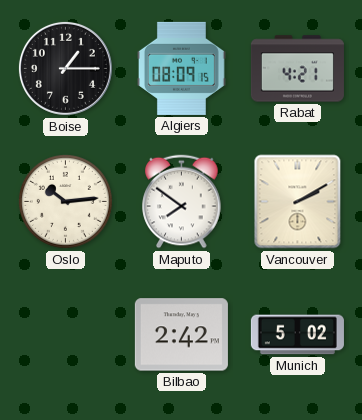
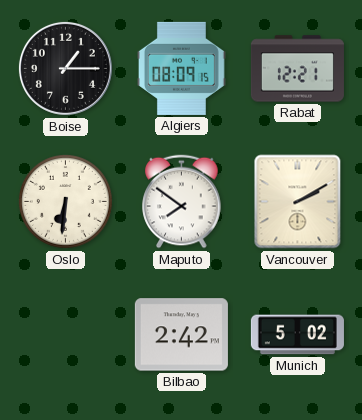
Rabat: 4:21 -> 12:21
Oslo: 10:14 -> 6:31
